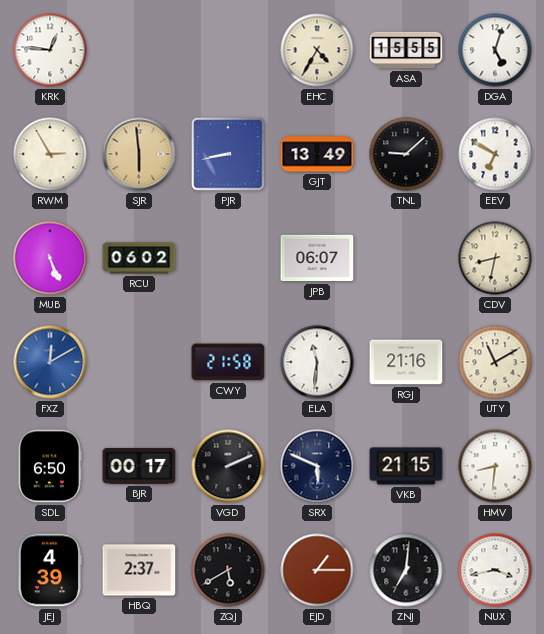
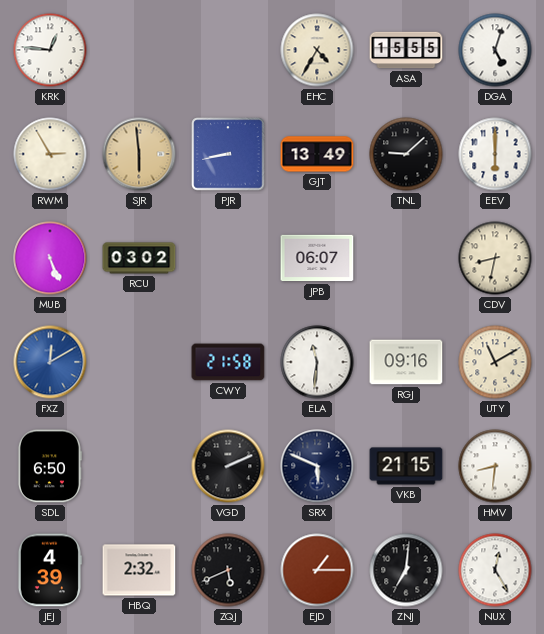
EEV: 6:50 -> 6:00
RCU: 06:02 -> 03:02
RGJ: 21:16 -> 09:16
BJR: 00:17 -> none
HBQ: 2:37 -> 2:32
ZQJ: 5:40 -> 5:41
NUX: 3:43 -> 12:25
